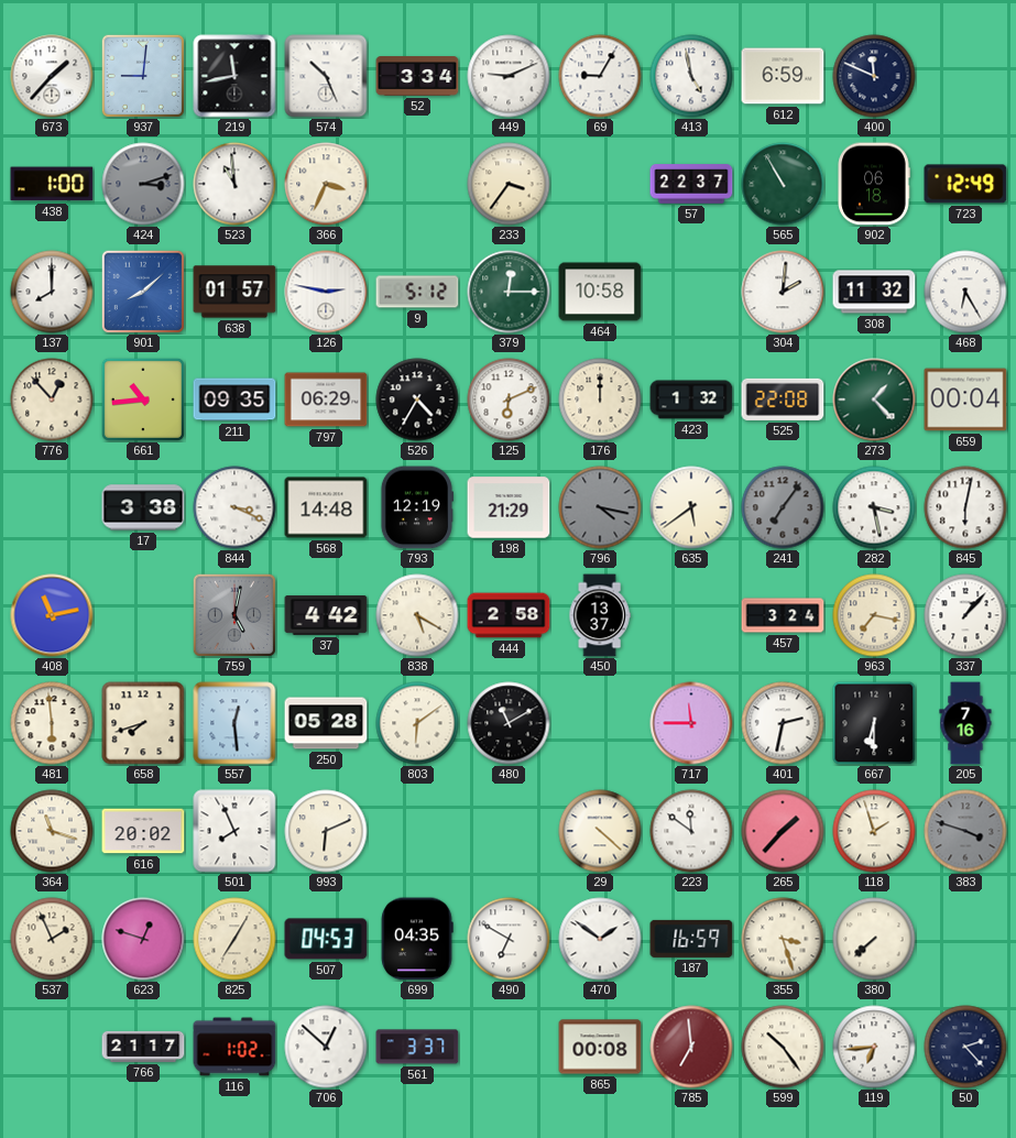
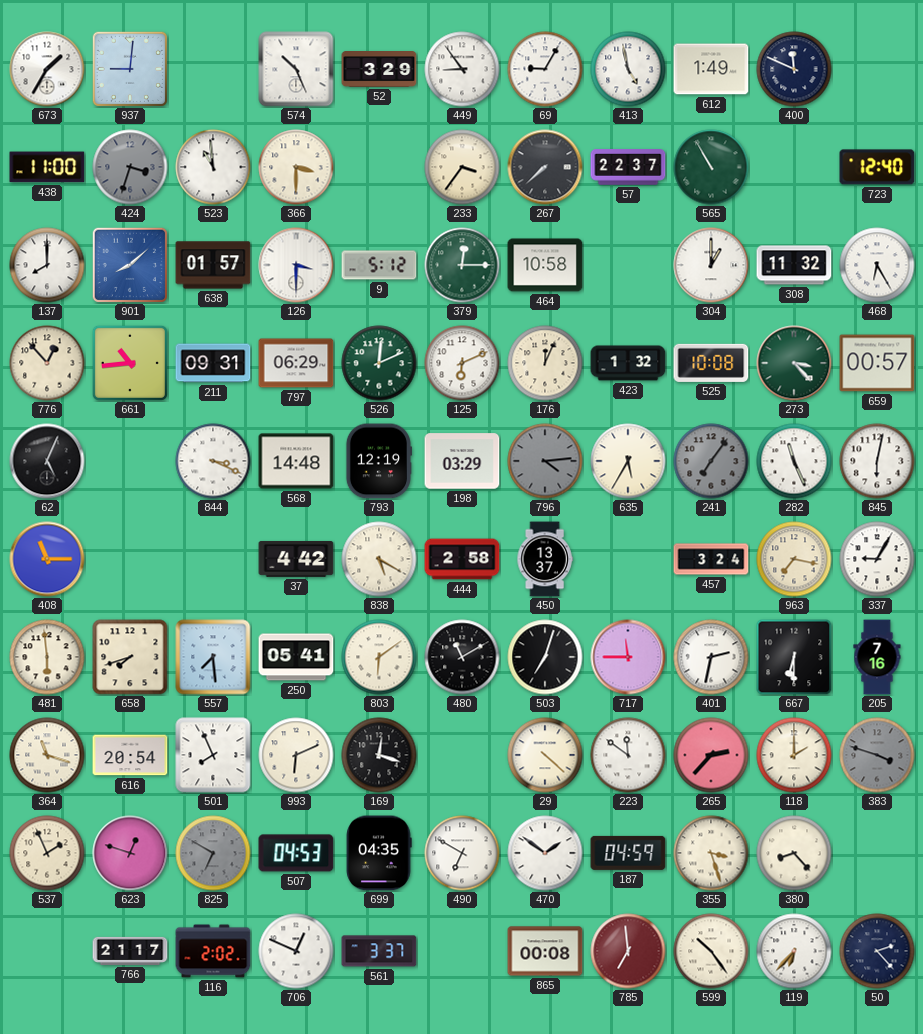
673: 1:37 -> 1:35
219: 11:43 -> none
52: 3:34 -> 3:29
449: 9:11 -> 8:54
612: 6:59 -> 1:49
438: 1:00 -> 11:00
424: 3:12 -> 3:33
366: 3:34 -> 3:30
267: none -> 7:38
902: 06:18 -> none
723: 12:49 -> 12:40
126: 2:47 -> 3:30
304: 2:01 -> 1:00
211: 09:35 -> 09:31
526: 4:35 -> 12:11
526 dial: black -> green
176: 12:00 -> 12:04
525: 22:08 -> 10:08
273: 1:23 -> 3:23
659: 00:04 -> 00:57
62: none -> 5:04
17: 3:38 -> none
198: 21:29 -> 03:29
796: 4:17 -> 4:14
635: 5:39 -> 5:35
282: 3:28 -> 11:26
408: 11:13 -> 11:15
759: 5:02 -> none
337: 1:07 -> 9:05
557: 12:29 -> 7:29
250: 05:28 -> 05:41
503: none -> 7:03
616: 20:02 -> 20:54
169: none -> 12:18
265: 1:37 -> 2:37
118: 1:57 -> 2:00
825: 7:05 -> 6:50
825 dial: cream -> grey
187: 16:59 -> 04:59
380: 7:38 -> 8:23
116: 1:02 -> 2:02
706: 12:52 -> 12:49
119: 6:44 -> 6:37
